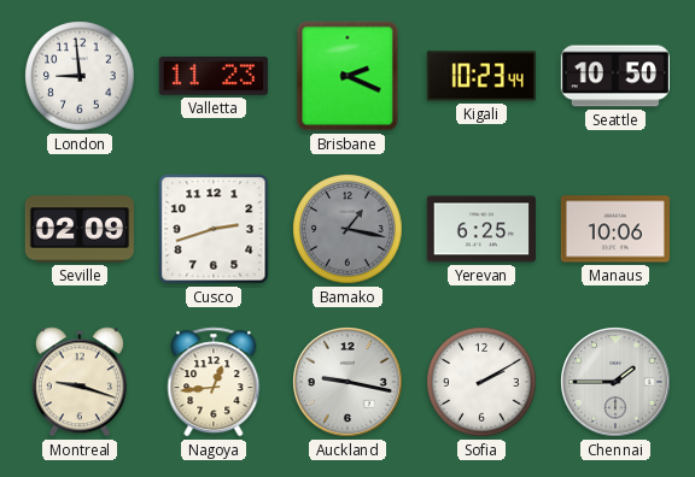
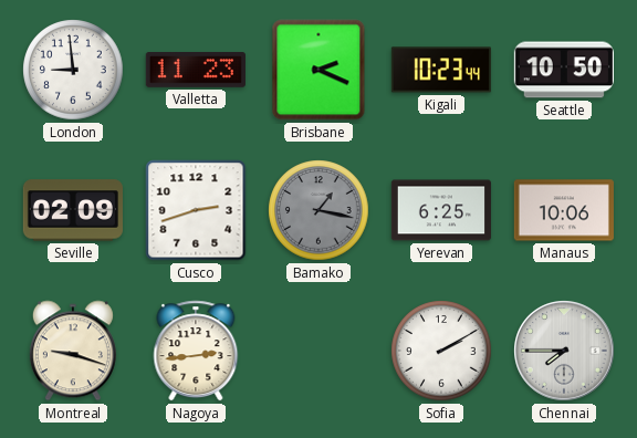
Nagoya: 12:44 -> 2:44
Auckland: 9:17 -> none
Chennai: 1:45 -> 7:45
